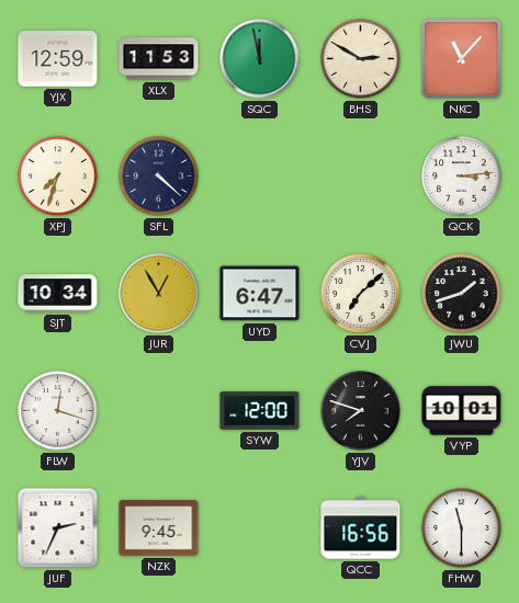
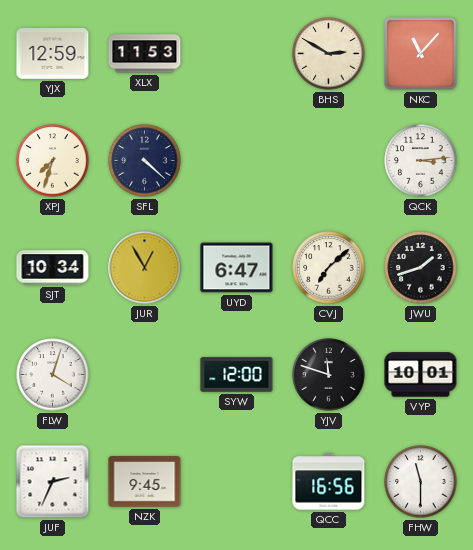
SQC: 11:58 -> none
FLW: 12:18 -> 4:03
YJV: 7:48 -> 11:48
